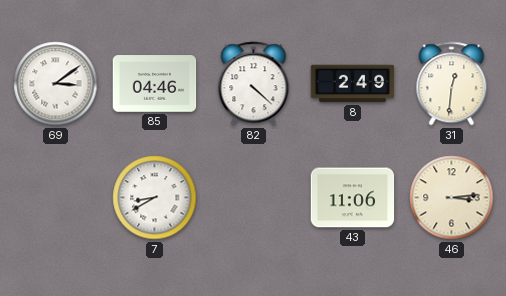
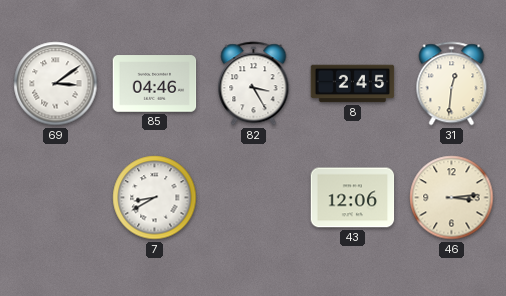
82: 4:22 -> 3:25
8: 2:49 -> 2:45
43: 11:06 -> 12:06
